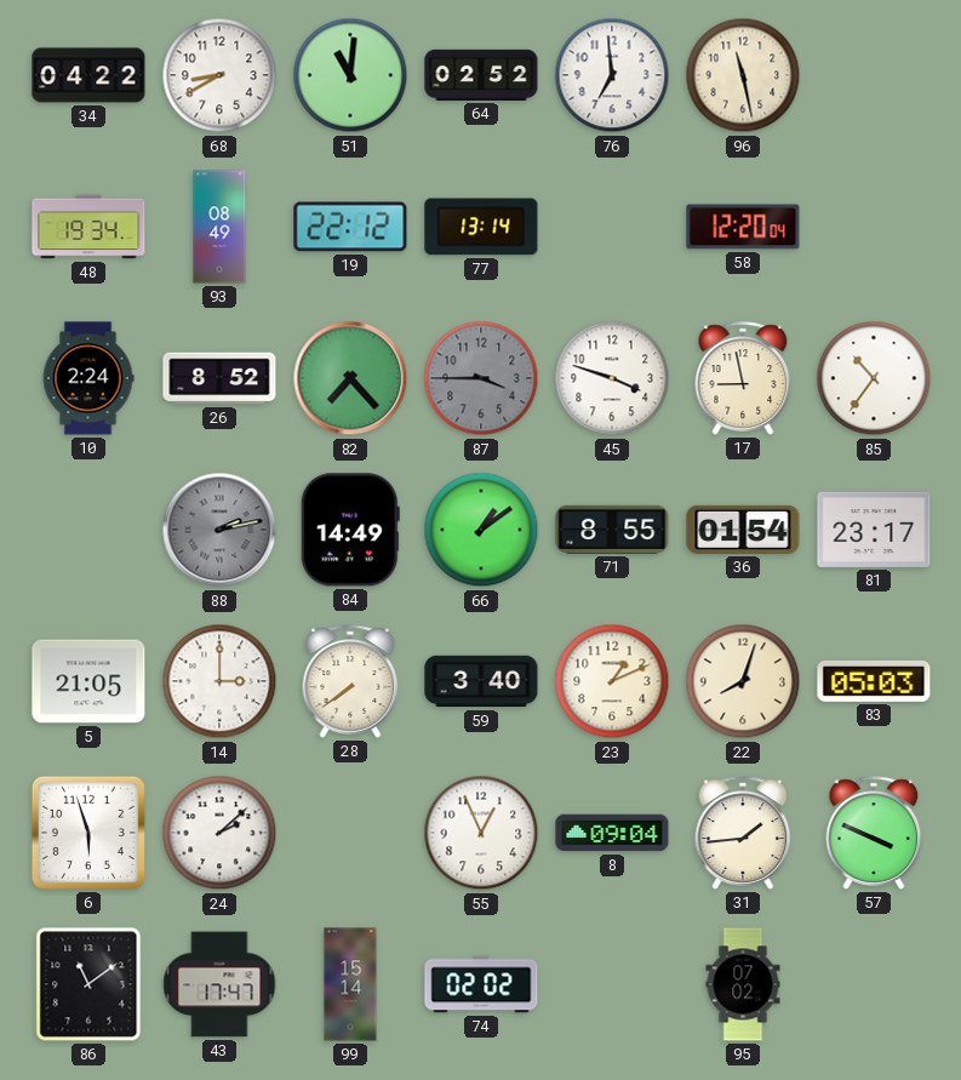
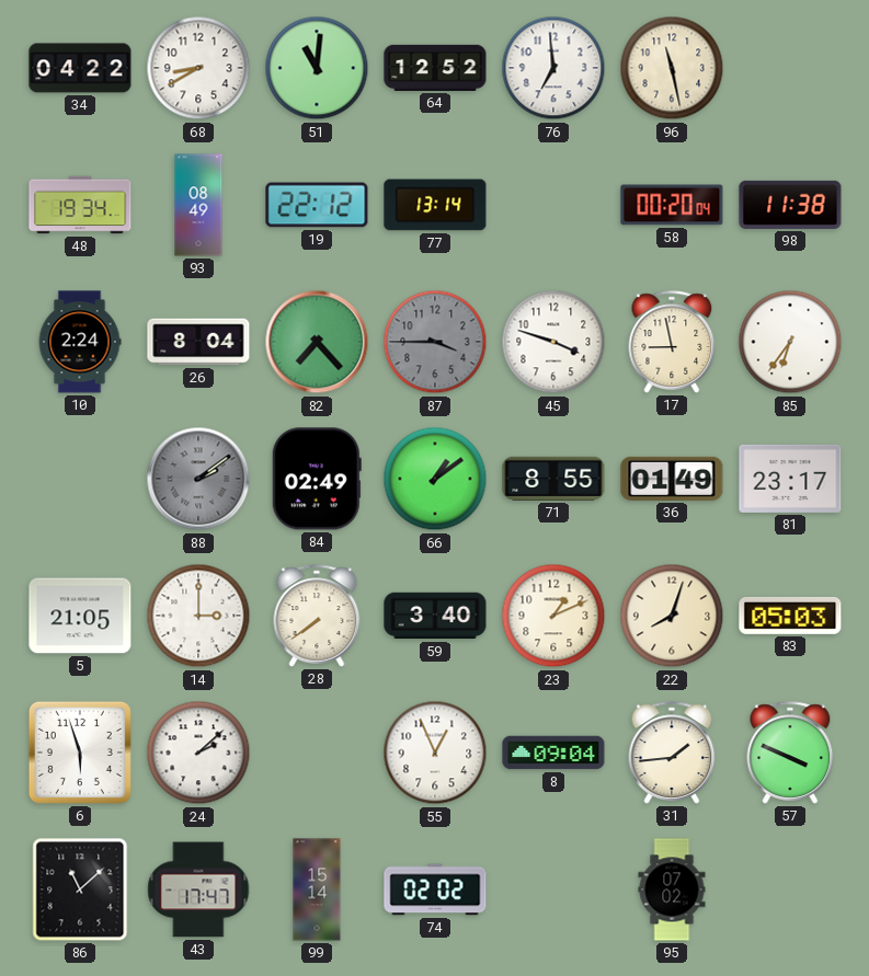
64: 02:52 -> 12:52
58: 12:20 -> 00:20
98: none -> 11:38
26: 8:52 -> 8:04
85: 10:36 -> 6:36
88: 2:13 -> 2:09
84: 14:49 -> 02:49
36: 01:54 -> 01:49
86: 11:09 -> 11:08
